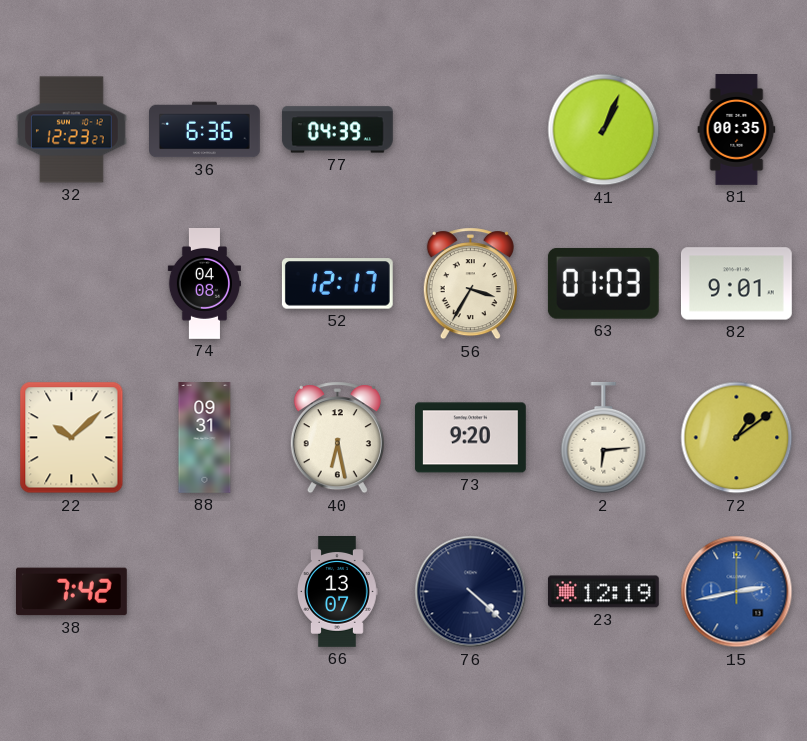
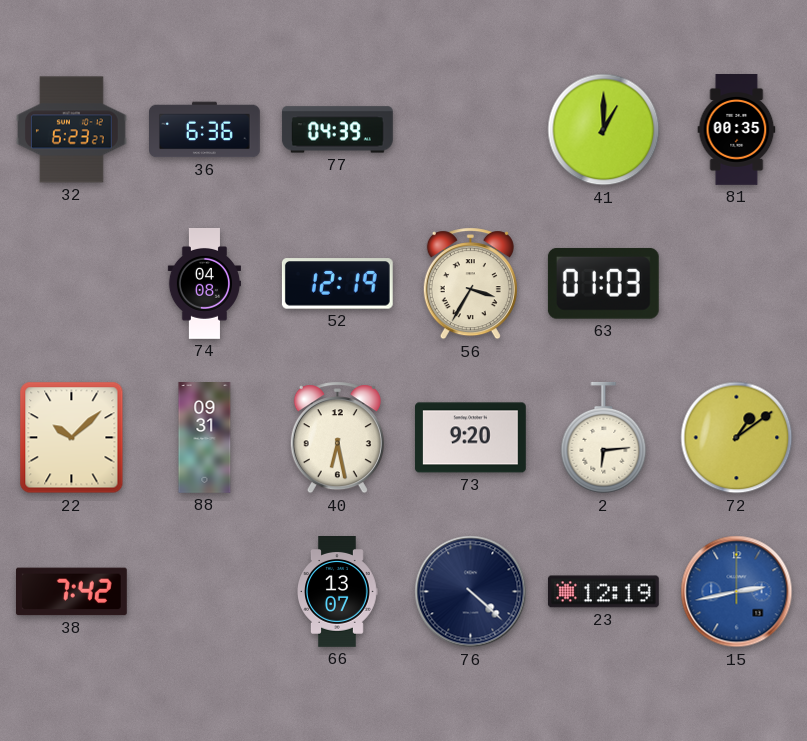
32: 12:23 -> 6:23
41: 1:04 -> 1:00
52: 12:17 -> 12:19
82: 9:01 -> none
